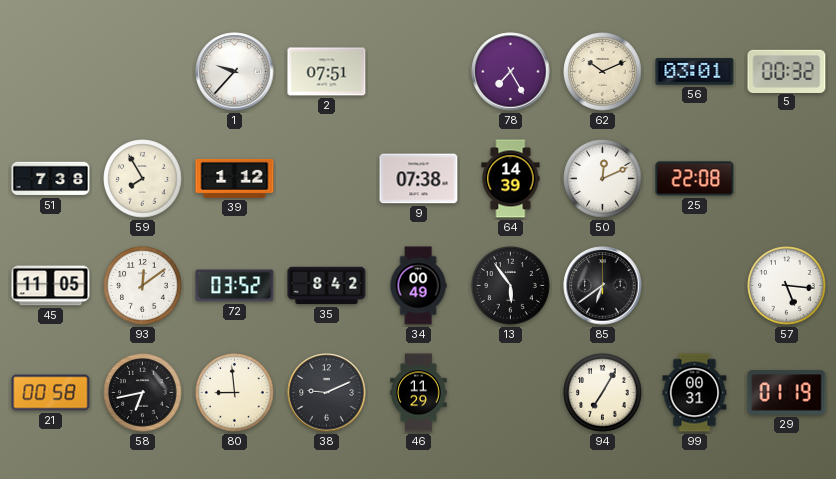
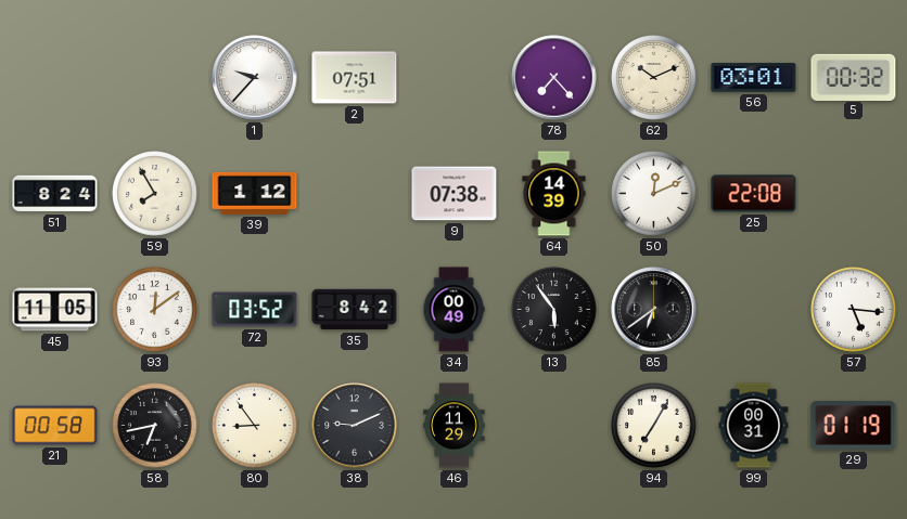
78: 7:25 -> 7:23
51: 7:38 -> 8:24
80: 8:59 -> 8:54
